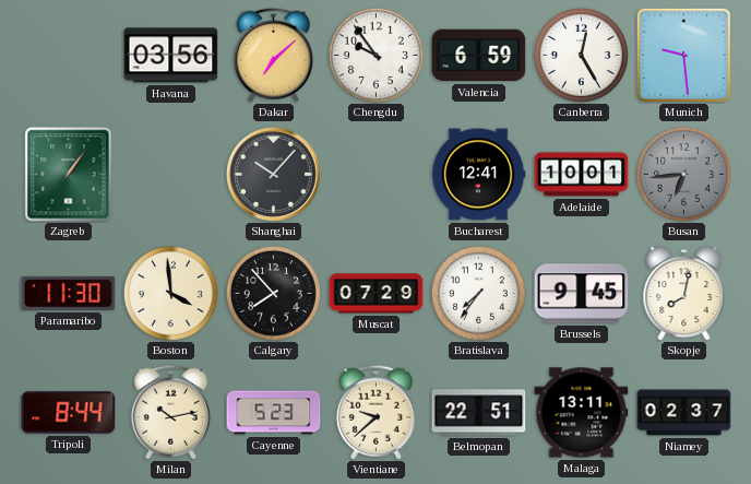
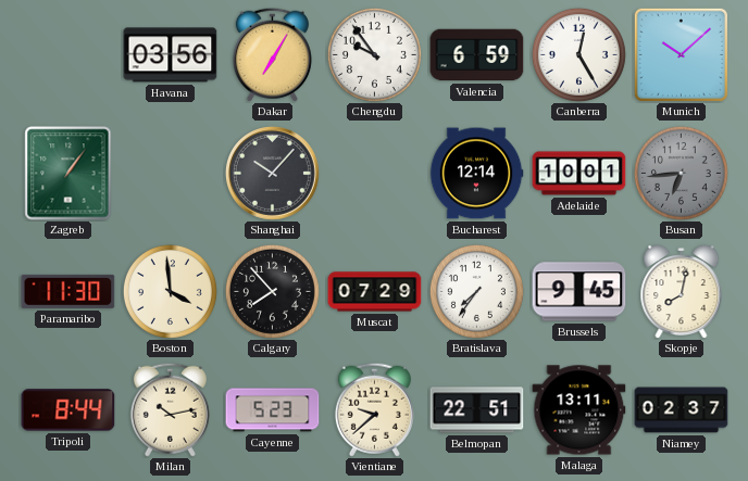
Dakar: 7:08 -> 7:05
Munich: 9:29 -> 10:08
Bucharest: 12:41 -> 12:14
